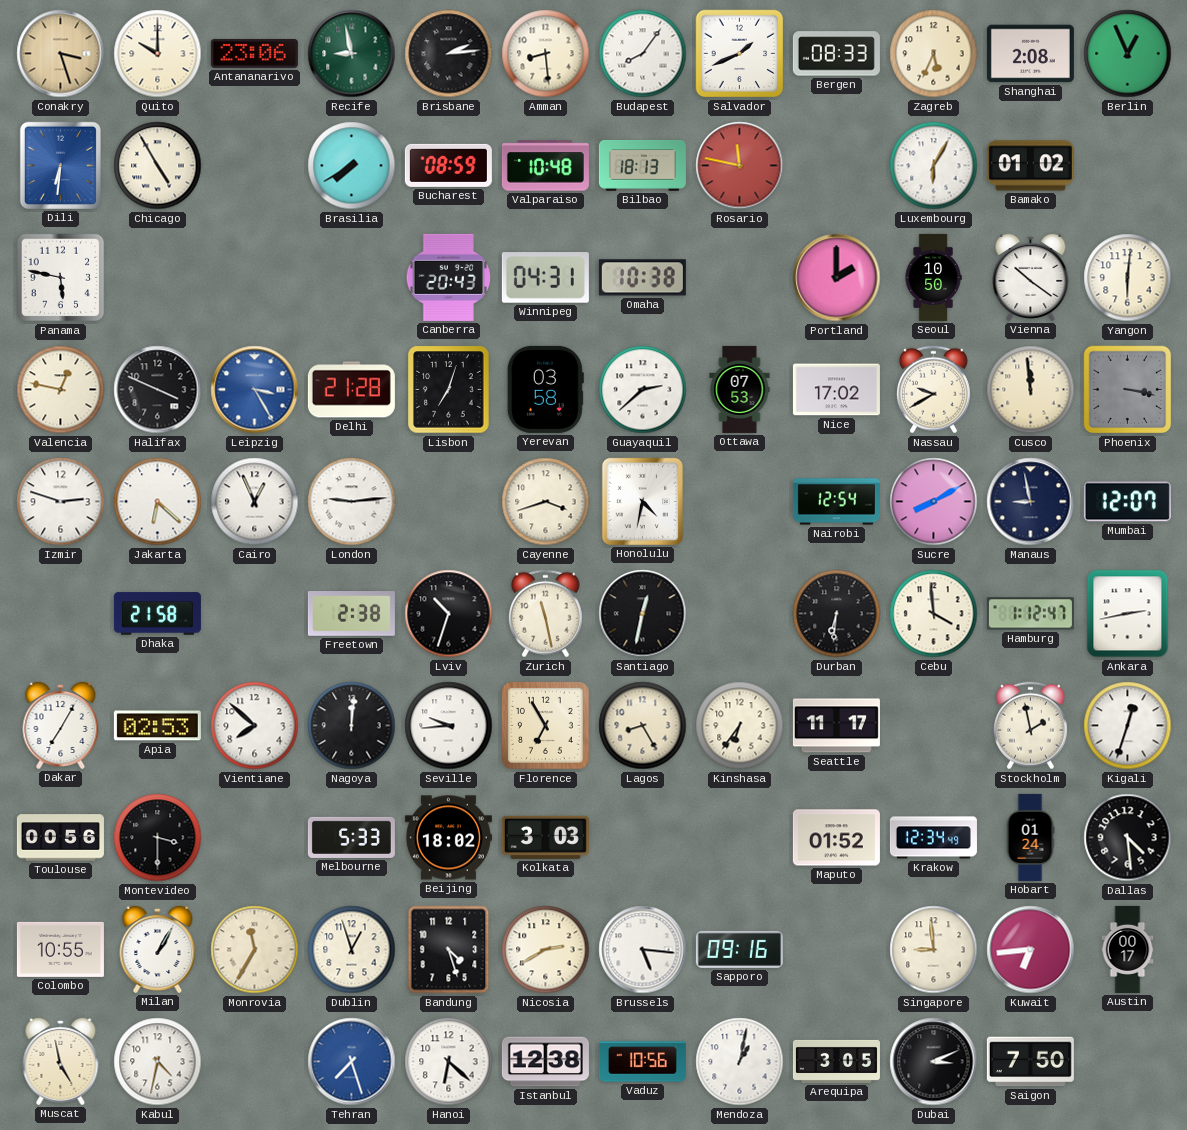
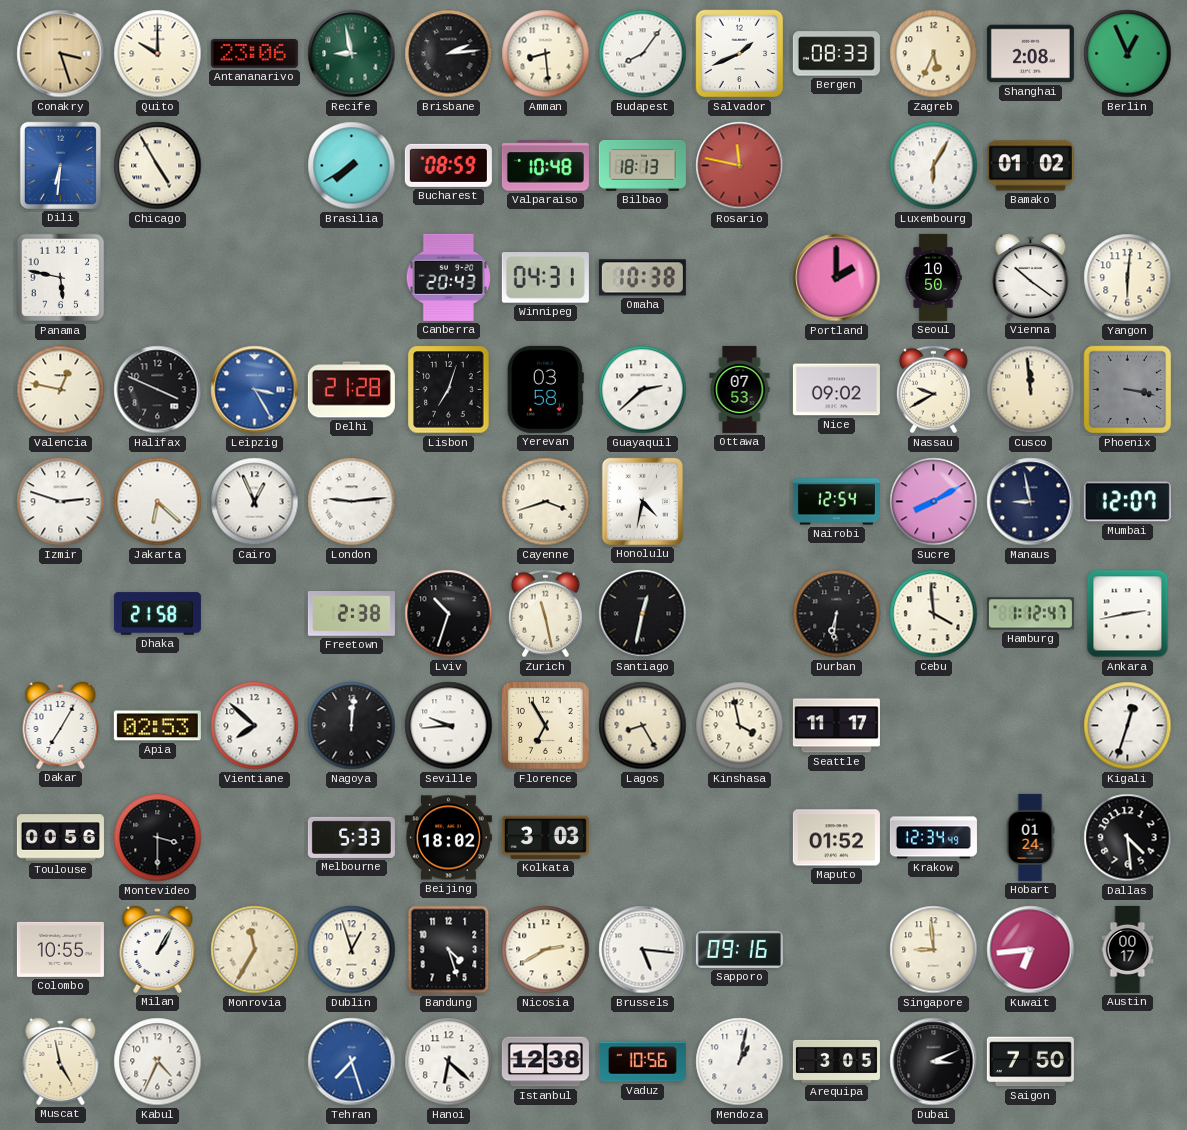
Nice: 17:02 -> 09:02
Kinshasa: 6:36 -> 3:58
Stockholm: 1:58 -> none
Kabul: 4:32 -> 4:34
